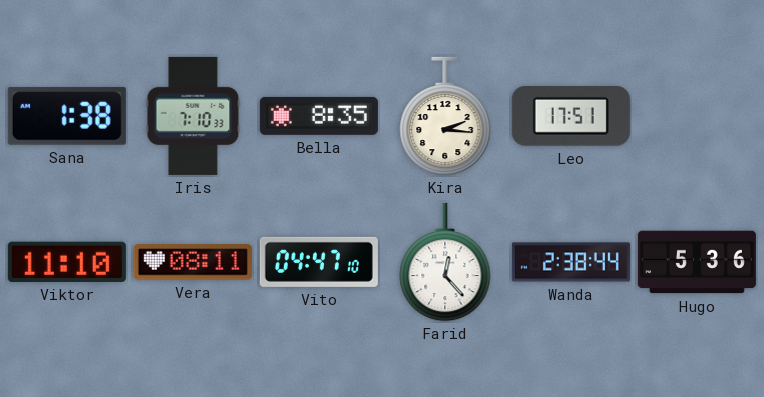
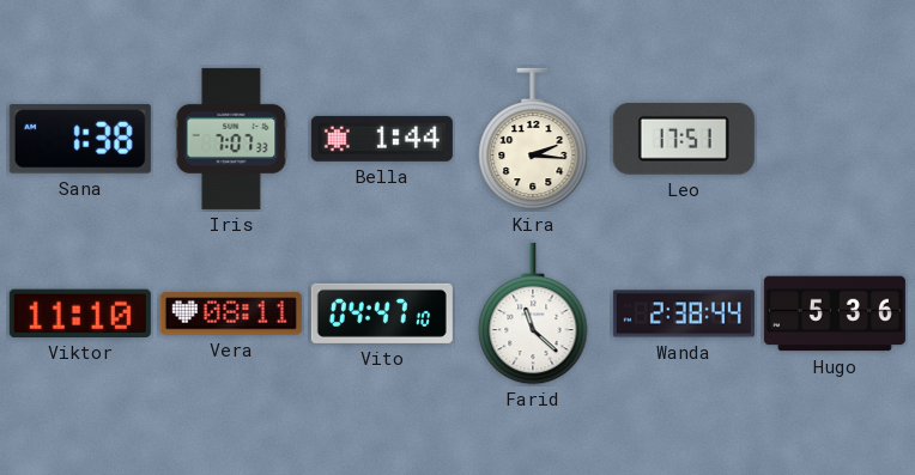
Iris: 7:10 -> 7:07
Bella: 8:35 -> 1:44
Farid: 12:23 -> 11:22
